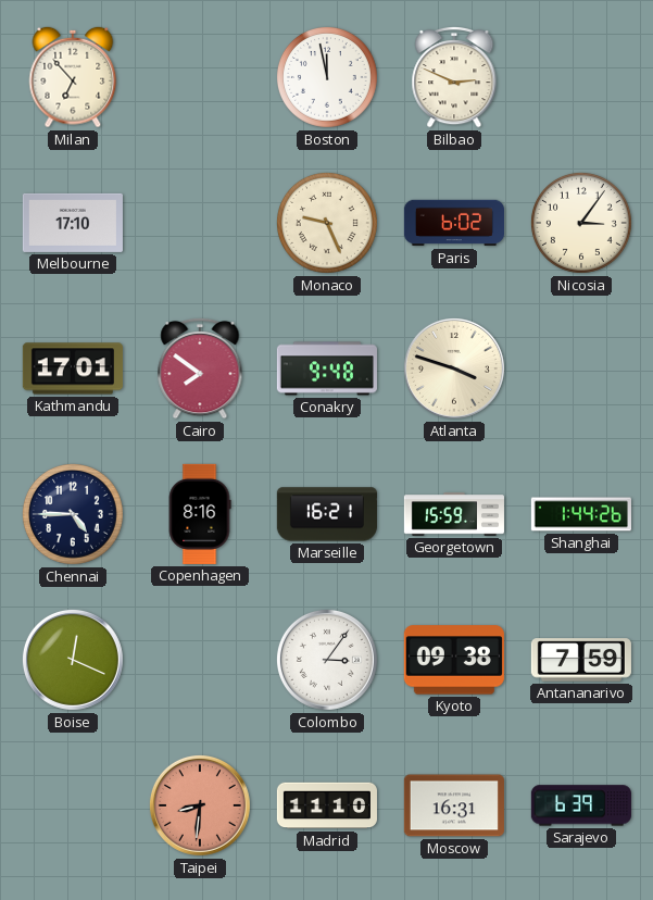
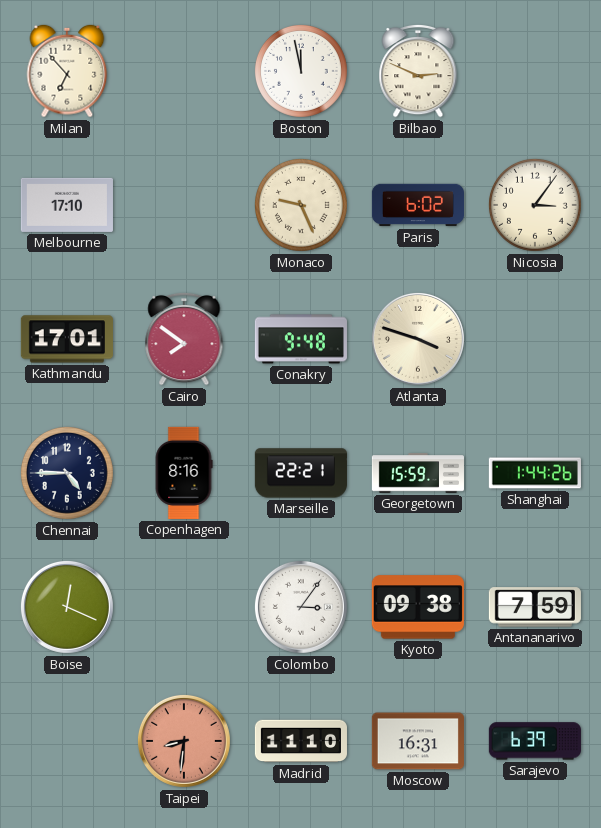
Marseille: 16:21 -> 22:21
